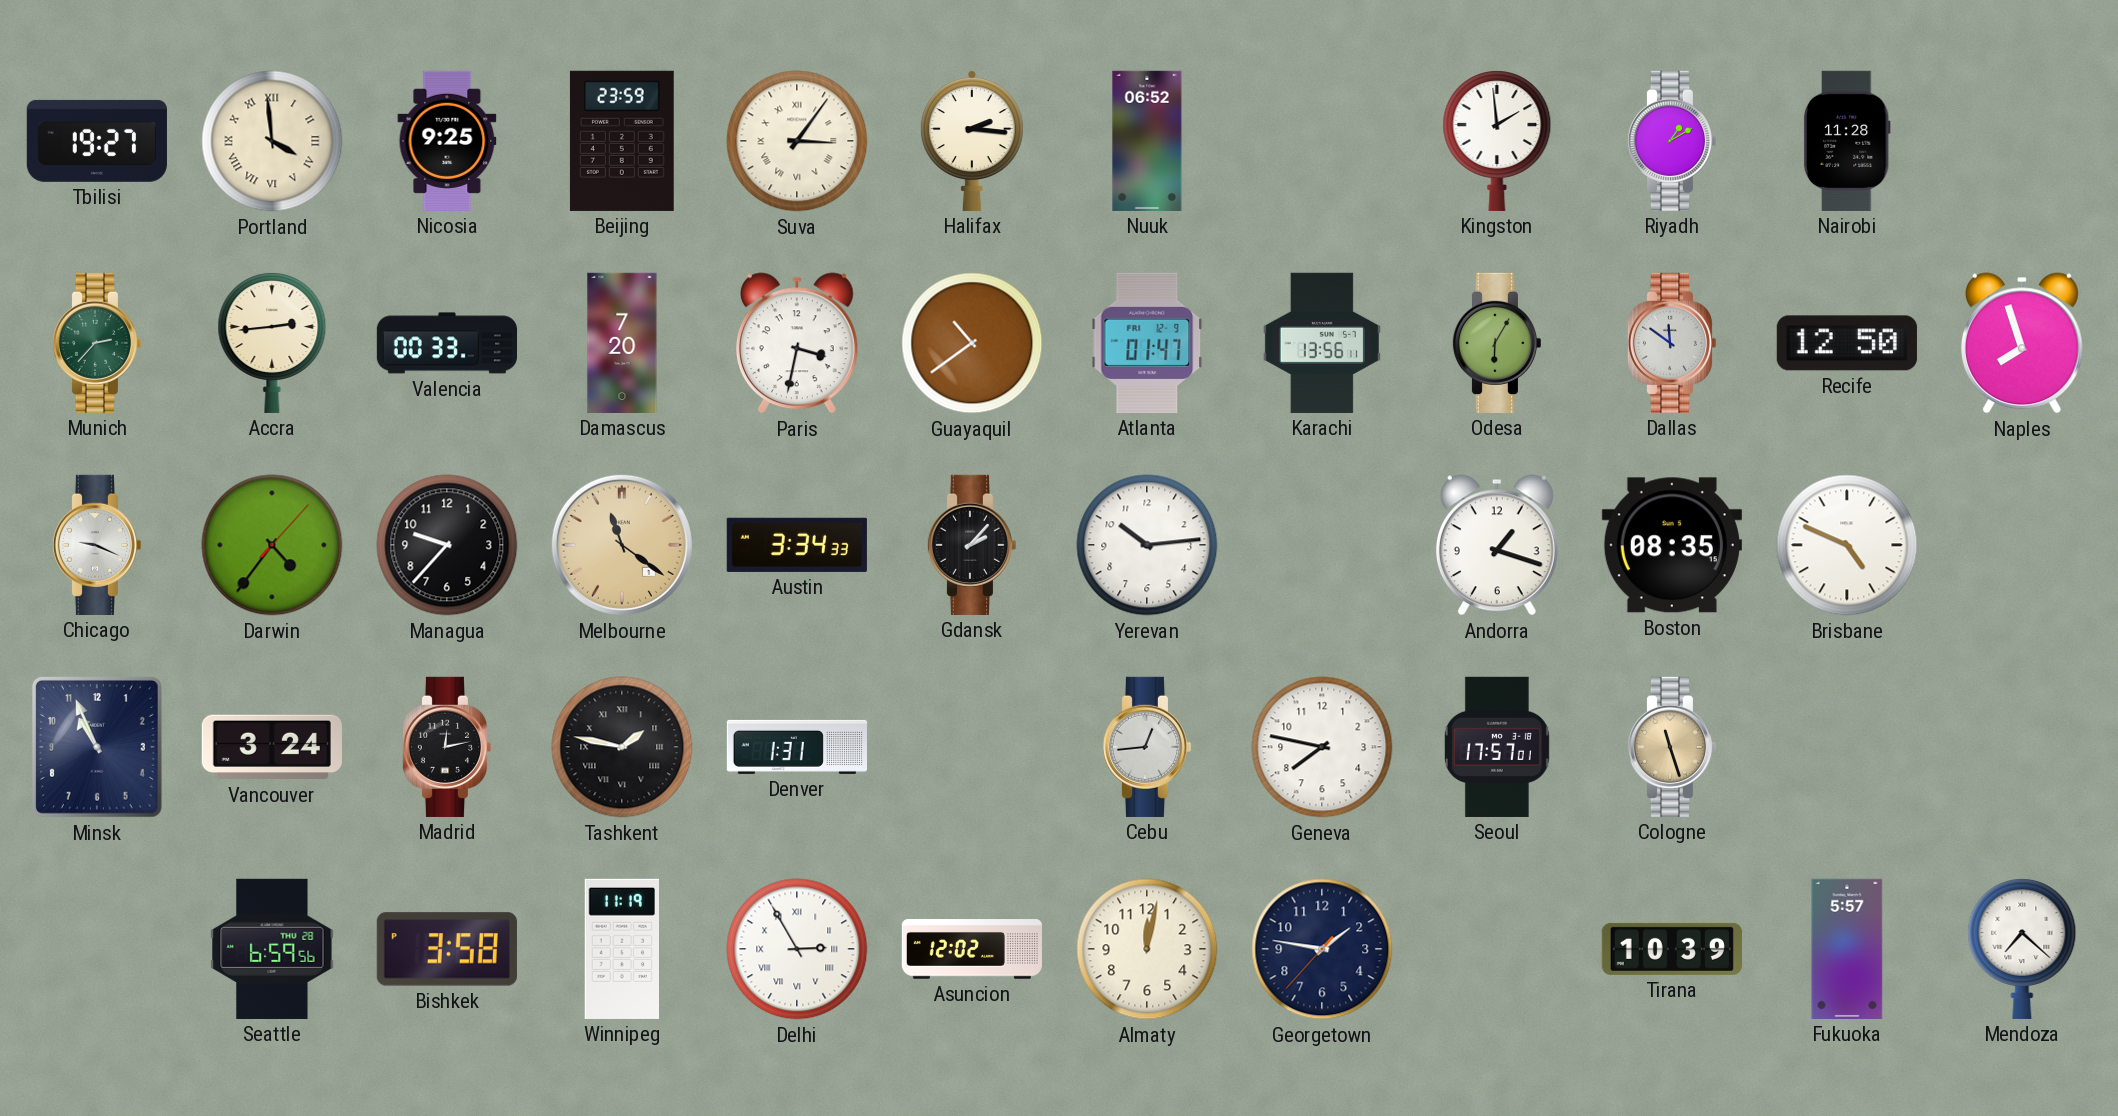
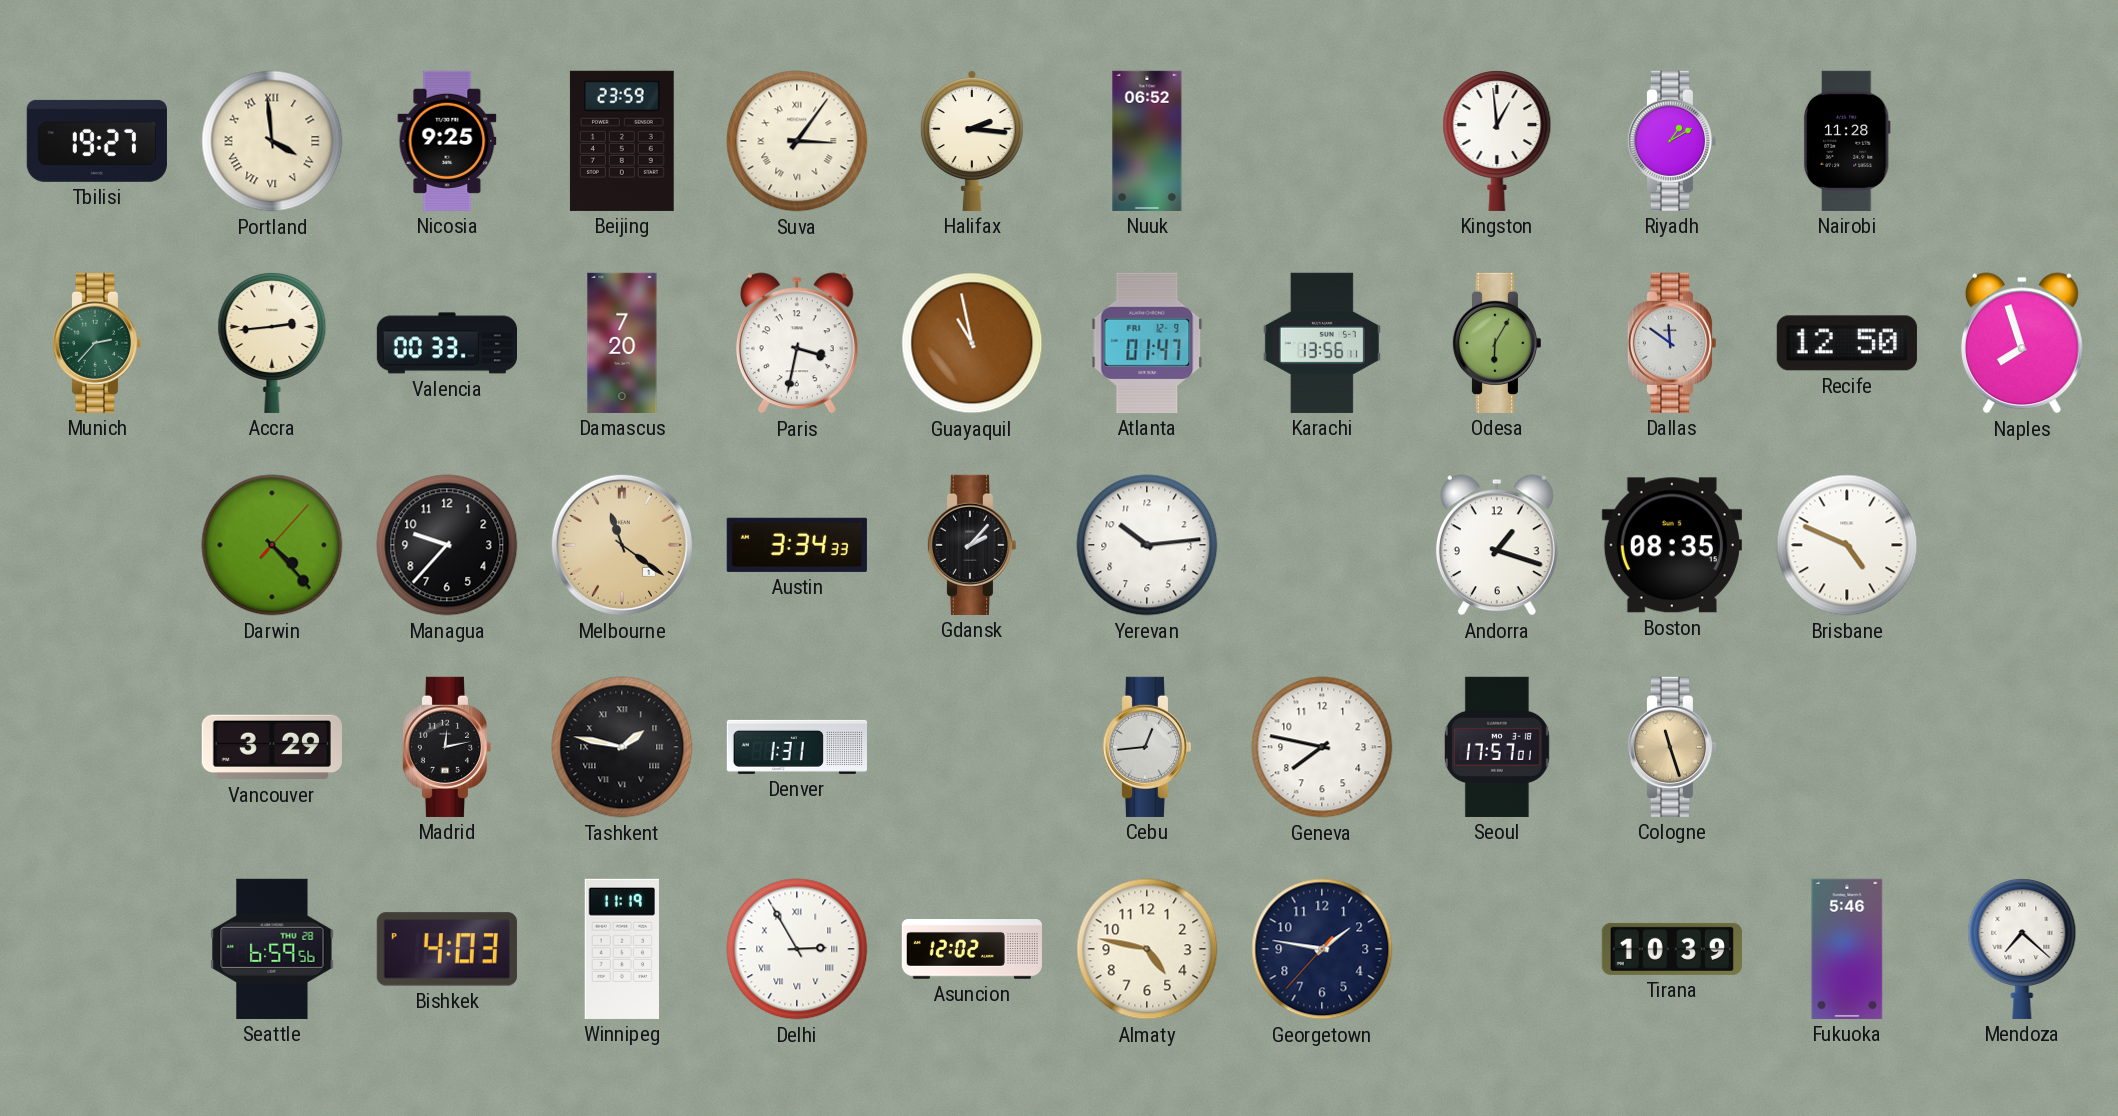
Kingston: 1:59 -> 12:59
Guayaquil: 10:39 -> 10:58
Chicago: 9:19 -> none
Darwin: 4:36 -> 4:23
Minsk: 10:56 -> none
Vancouver: 3:24 -> 3:29
Bishkek: 3:58 -> 4:03
Almaty: 12:02 -> 4:47
Fukuoka: 5:57 -> 5:46
